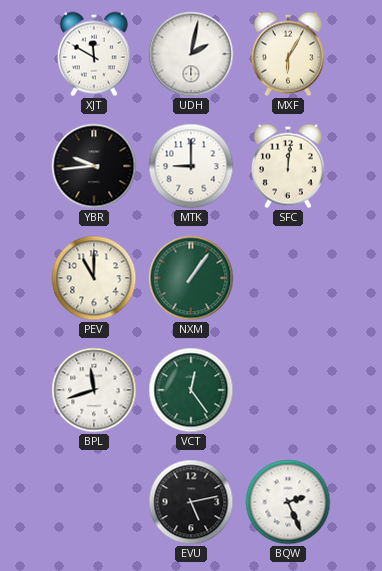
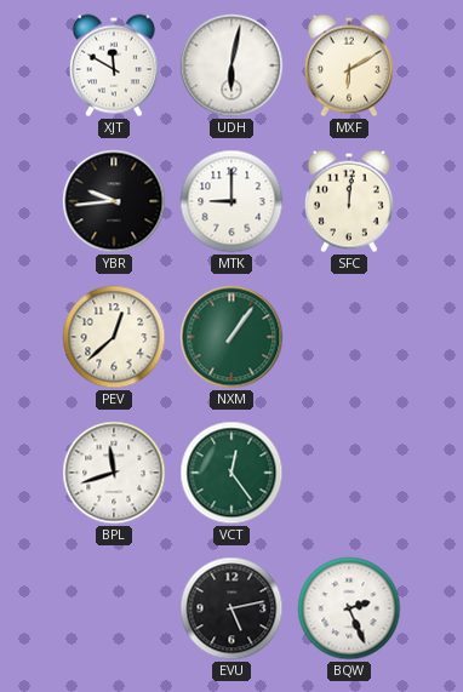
UDH: 2:02 -> 6:02
MXF: 6:05 -> 6:10
PEV: 11:00 -> 12:38
